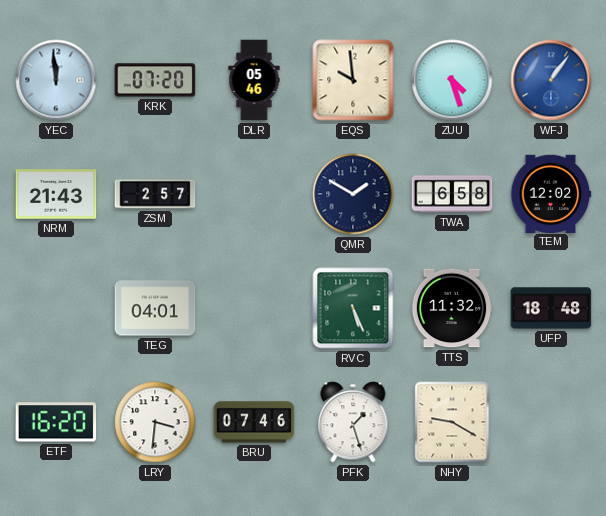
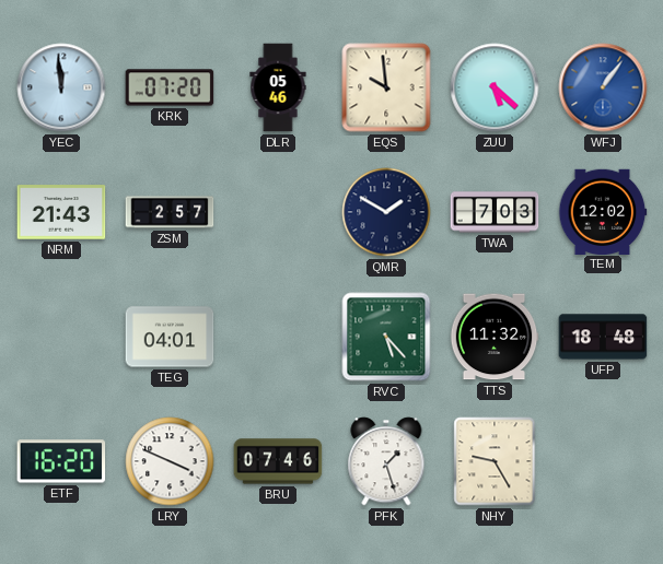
ZUU: 4:27 -> 5:22
TWA: 6:58 -> 7:03
RVC: 5:26 -> 5:23
LRY: 3:31 -> 3:49
NHY: 9:20 -> 9:25
